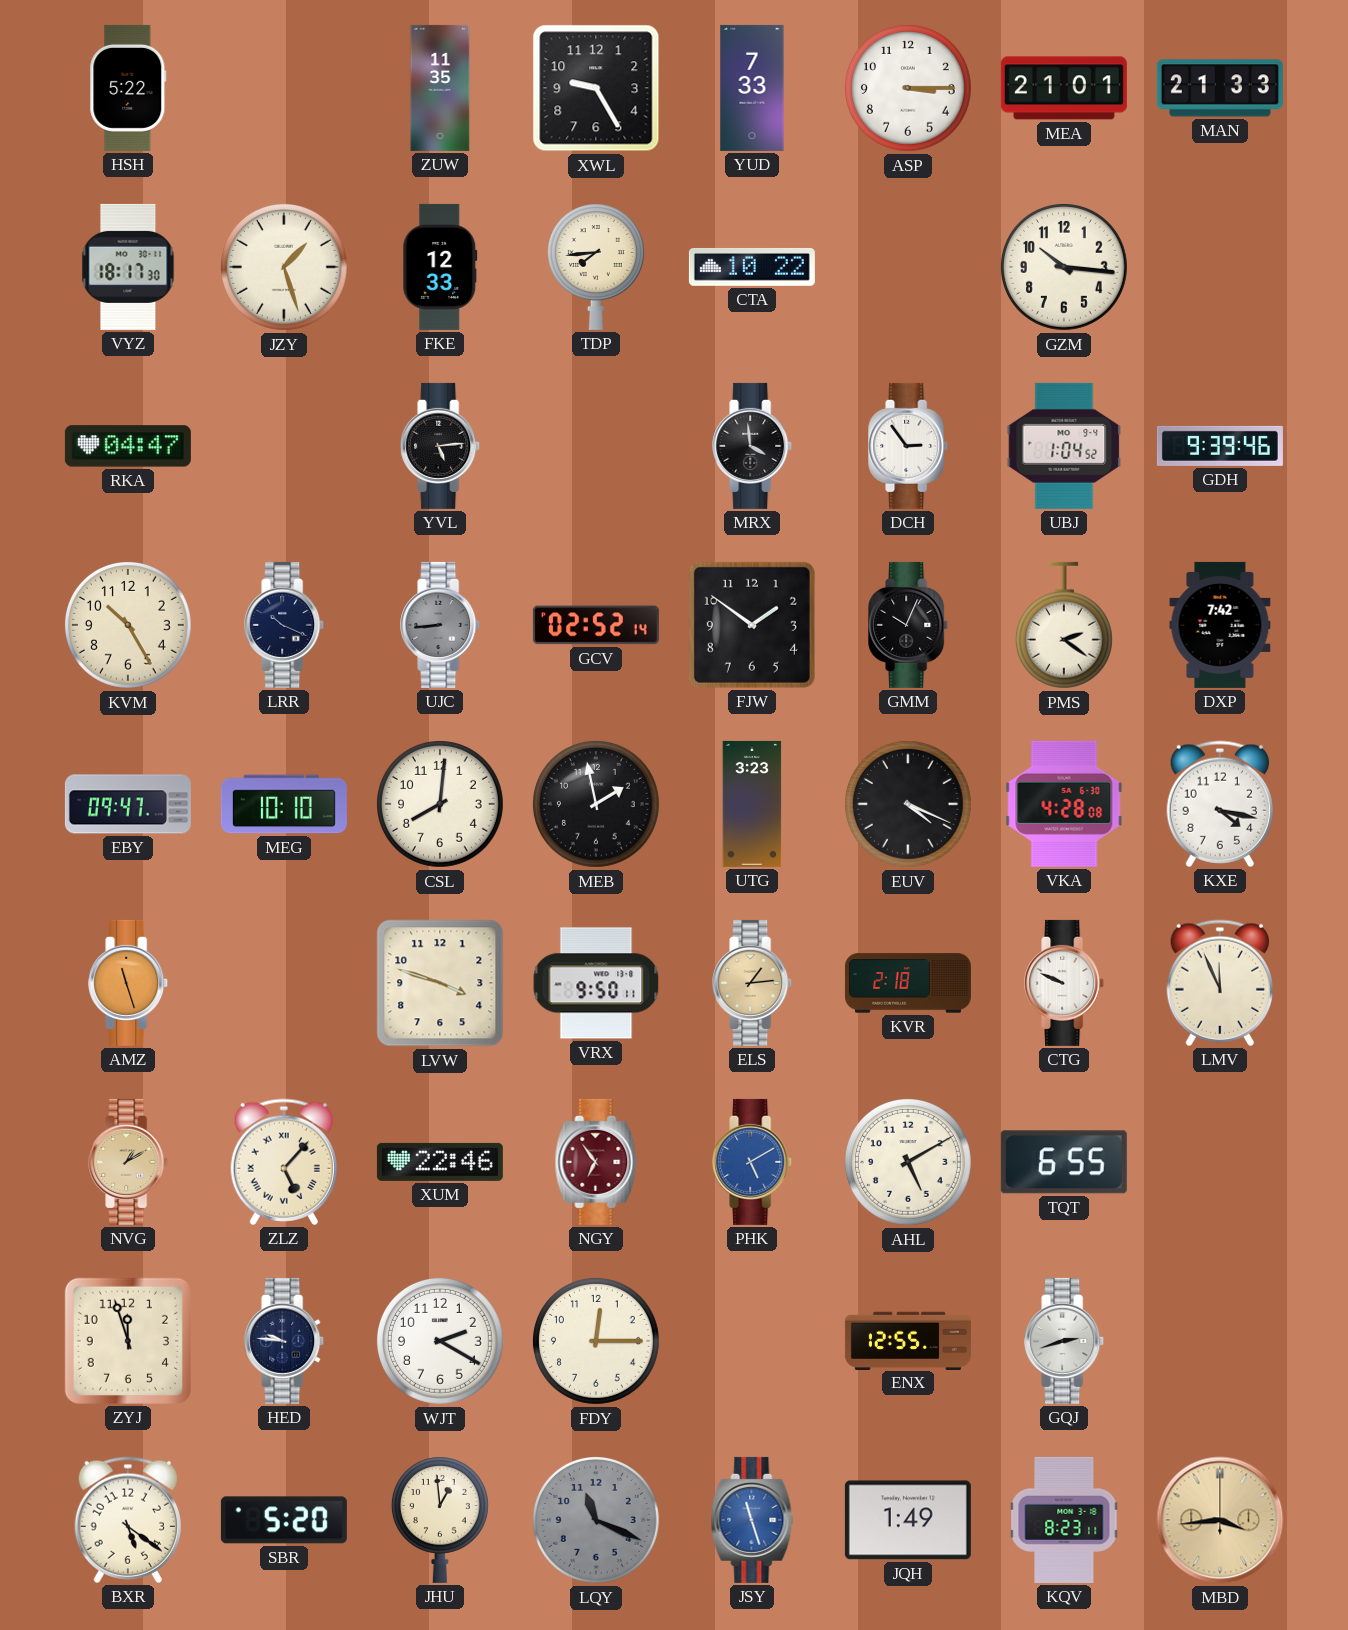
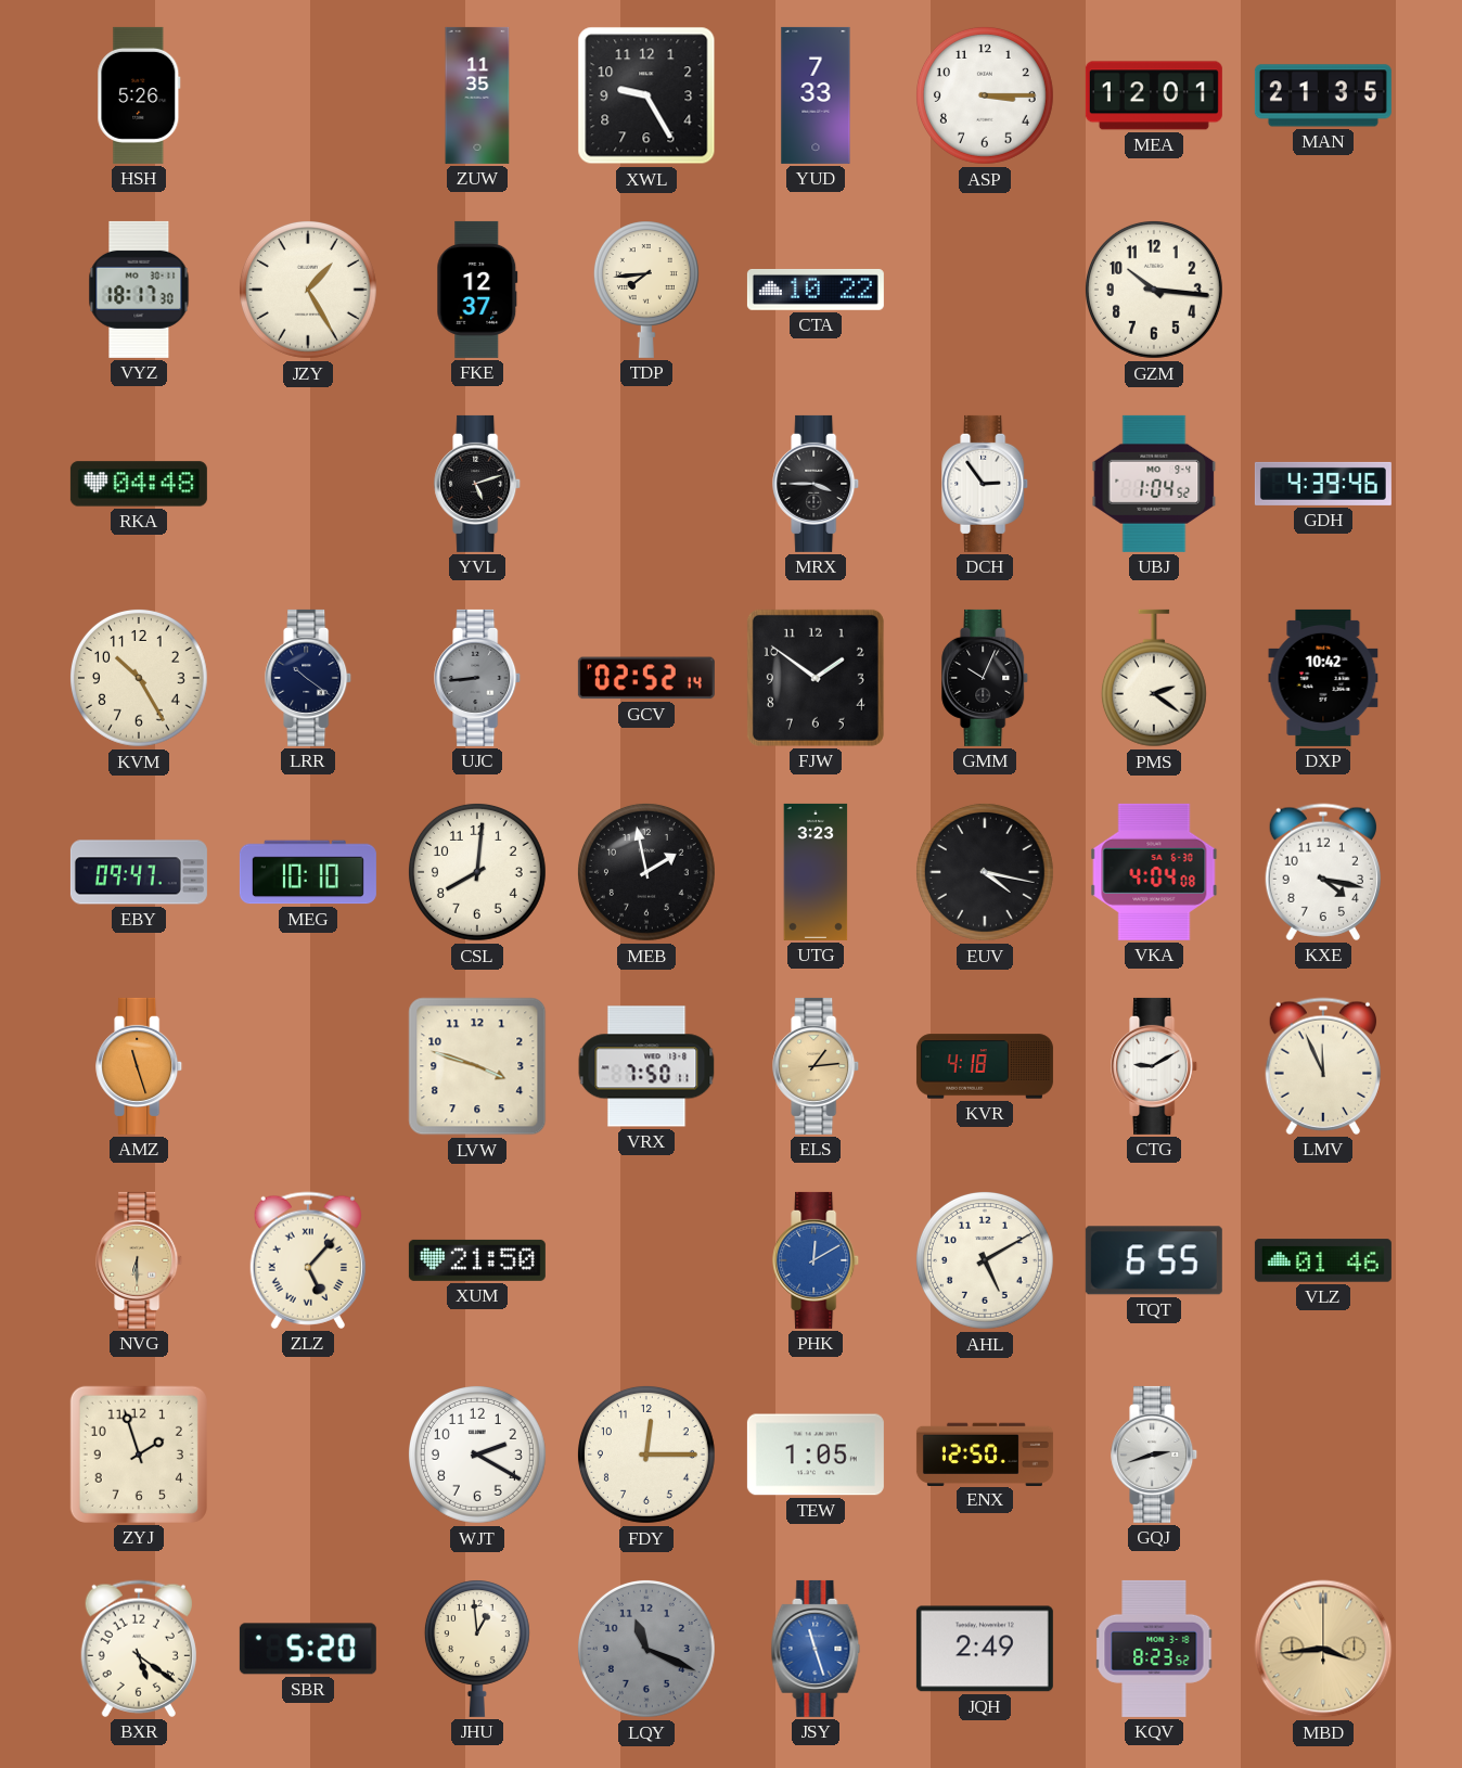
HSH: 5:22 -> 5:26
MEA: 21:01 -> 12:01
MAN: 21:33 -> 21:35
JZY: 1:27 -> 1:25
FKE: 12:33 -> 12:37
RKA: 04:47 -> 04:48
YVL: 5:14 -> 5:12
MRX: 3:59 -> 3:45
GDH: 9:39 -> 4:39
LRR: 10:19 -> 10:21
DXP: 7:42 -> 10:42
EUV: 4:19 -> 4:17
VKA: 4:28 -> 4:04
VRX: 9:50 -> 7:50
KVR: 2:18 -> 4:18
CTG: 9:49 -> 9:10
NVG: 1:10 -> 6:30
XUM: 22:46 -> 21:50
NGY: 6:54 -> none
PHK: 5:10 -> 12:10
VLZ: none -> 01:46
ZYJ: 11:57 -> 1:57
HED: 9:46 -> none
TEW: none -> 1:05
ENX: 12:55 -> 12:50
JQH: 1:49 -> 2:49
KQV: 8:23:11 -> 8:23:52
